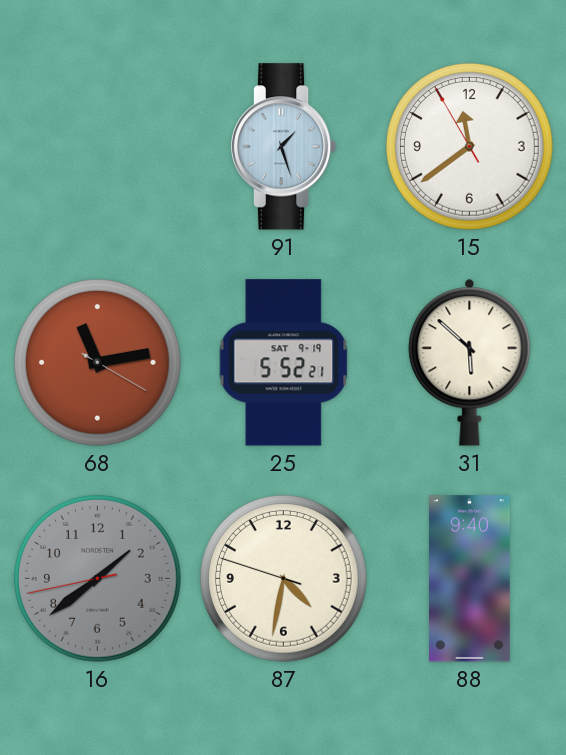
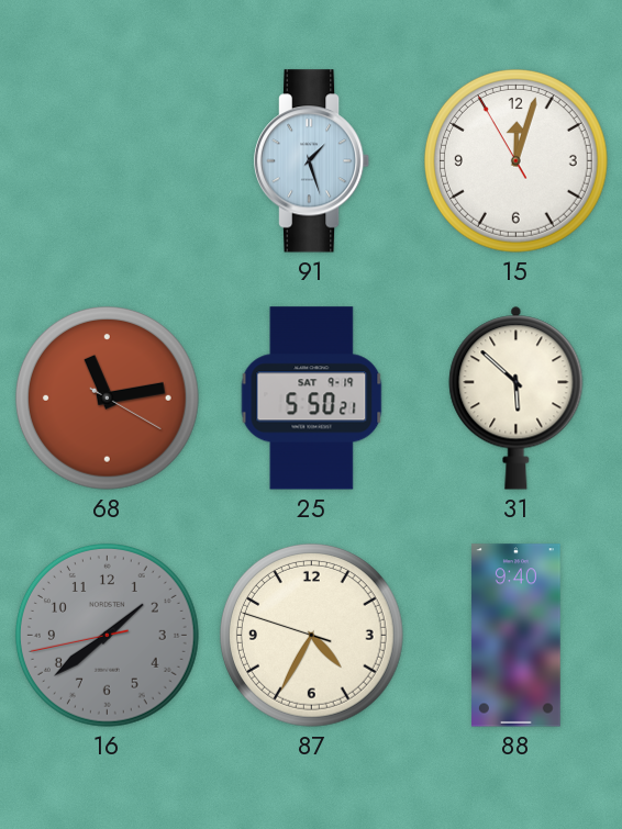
15: 11:38 -> 12:02
25: 5:52 -> 5:50
87: 4:31 -> 4:34
